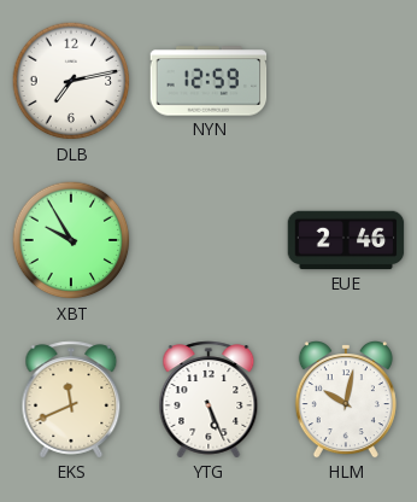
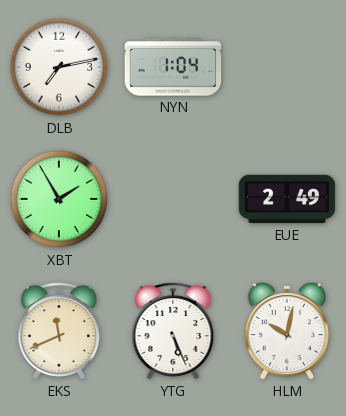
NYN: 12:59 -> 1:04
XBT: 9:55 -> 1:55
EUE: 2:46 -> 2:49
